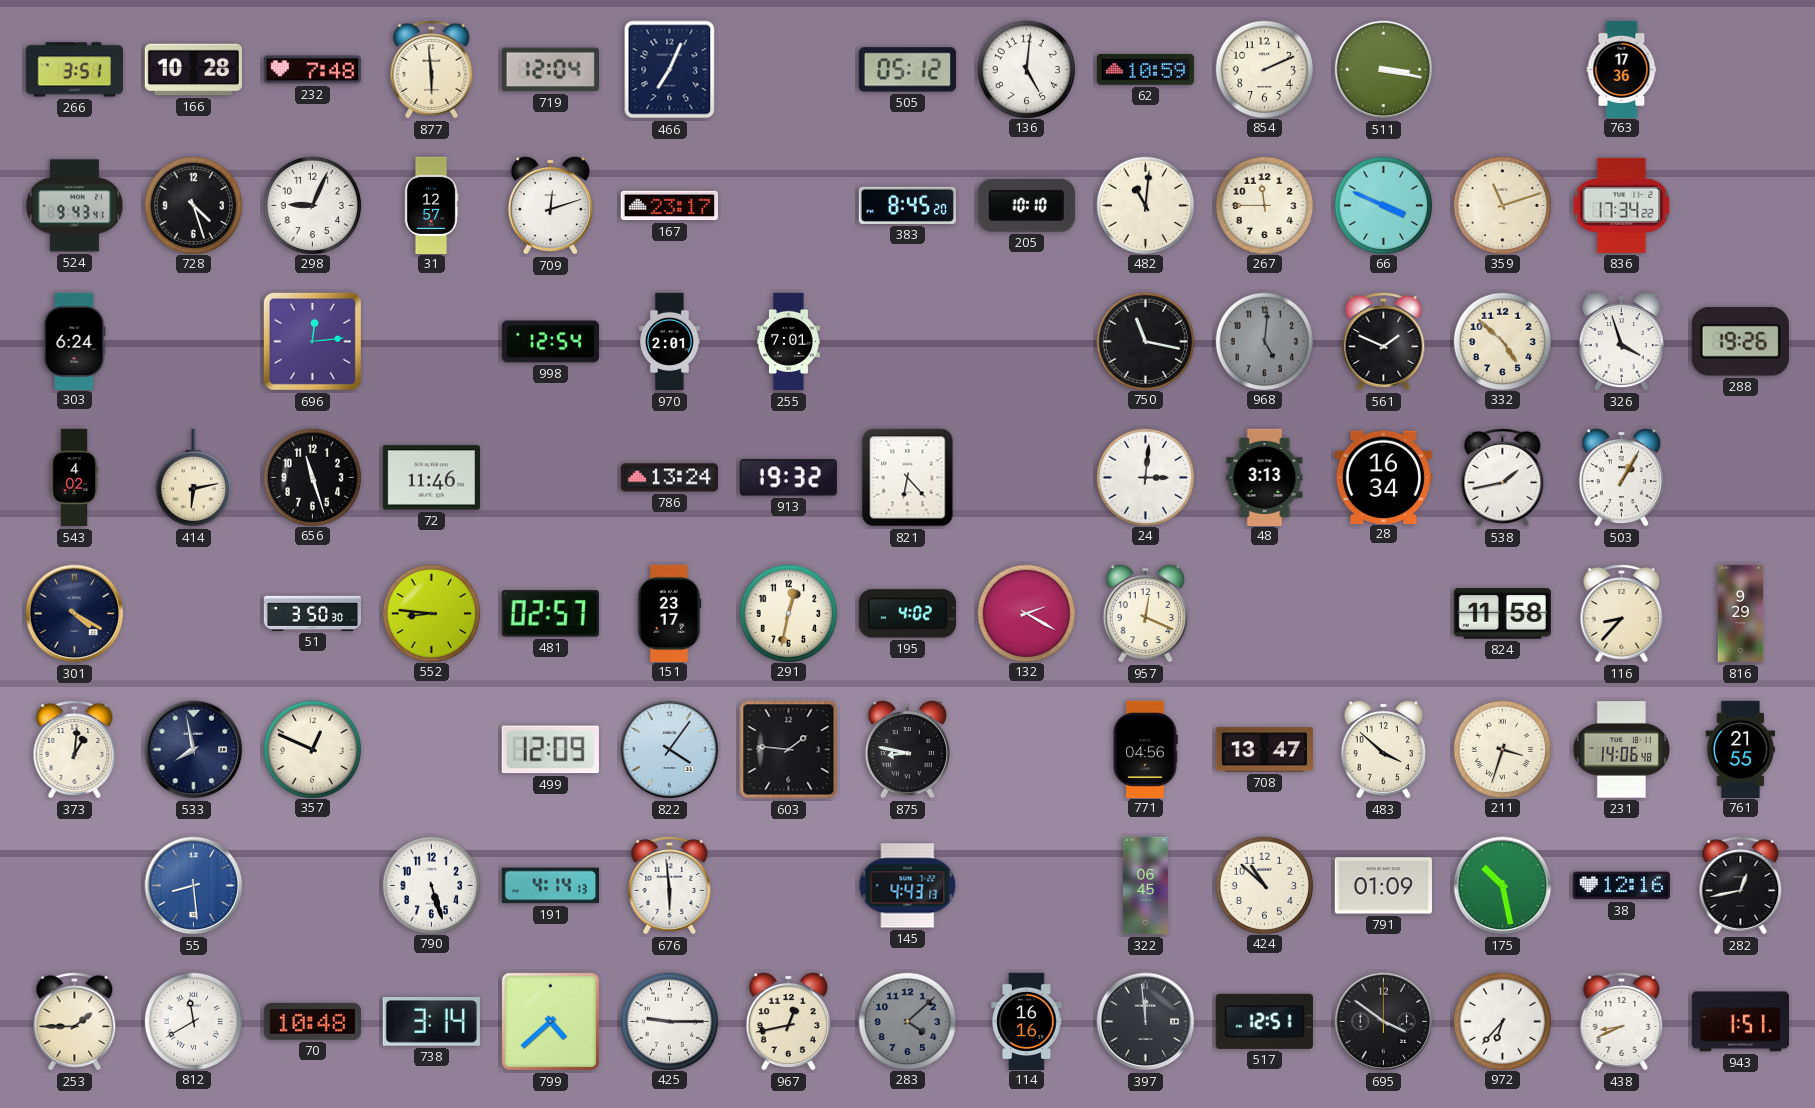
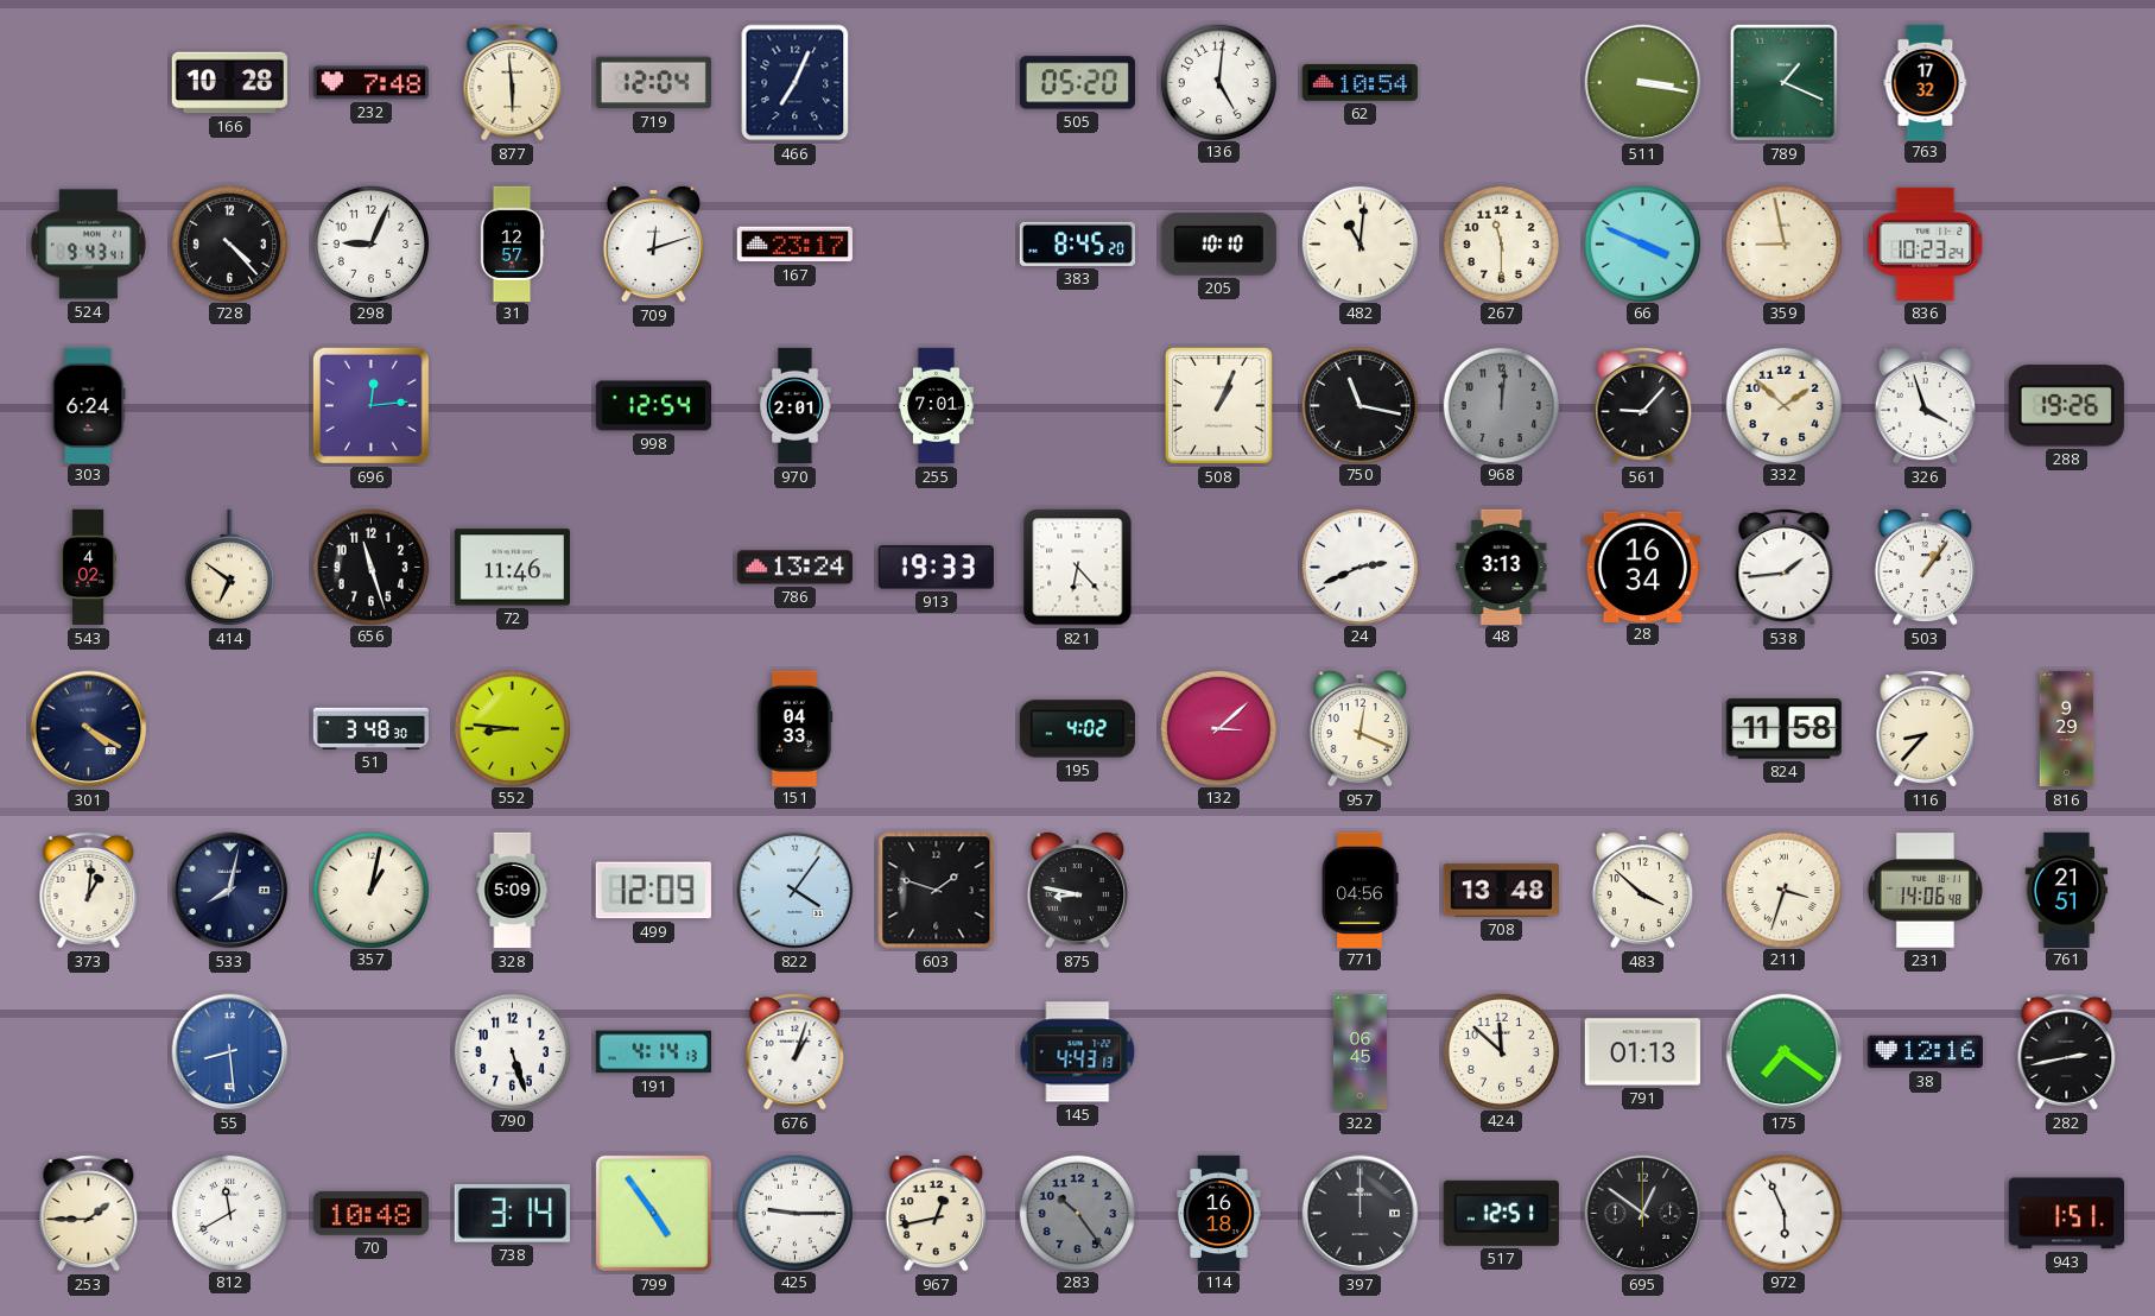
266: 3:51 -> none
505: 05:12 -> 05:20
62: 10:59 -> 10:54
854: 2:11 -> none
789: none -> 1:19
763: 17:36 -> 17:32
728: 4:27 -> 4:23
267: 11:45 -> 11:30
359: 11:12 -> 8:58
836: 17:34 -> 10:23
508: none -> 1:04
968: 5:01 -> 12:01
561: 1:49 -> 9:07
332: 4:52 -> 1:52
414: 6:13 -> 6:51
913: 19:32 -> 19:33
24: 3:01 -> 2:41
538: 1:43 -> 1:44
503: 1:05 -> 1:06
51: 3:50 -> 3:48
481: 02:57 -> none
151: 23:17 -> 04:33
291: 12:32 -> none
132: 2:20 -> 3:08
533: 7:58 -> 8:02
357: 12:49 -> 1:02
328: none -> 5:09
603: 1:46 -> 1:48
708: 13:47 -> 13:48
761: 21:55 -> 21:51
676: 5:59 -> 1:03
424: 10:52 -> 11:52
791: 01:09 -> 01:13
175: 10:28 -> 7:21
282: 12:43 -> 2:43
799: 4:38 -> 4:54
283: 4:08 -> 10:24
114: 16:16 -> 16:18
397: 11:59 -> 12:00
695: 3:51 -> 12:51
972: 6:37 -> 5:56
438: 8:41 -> none
